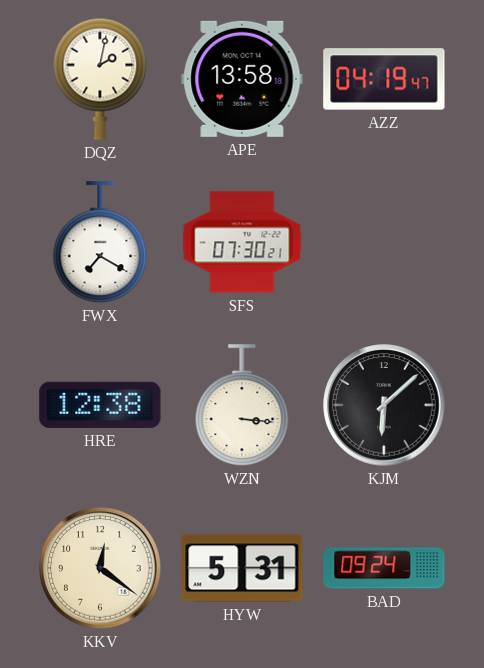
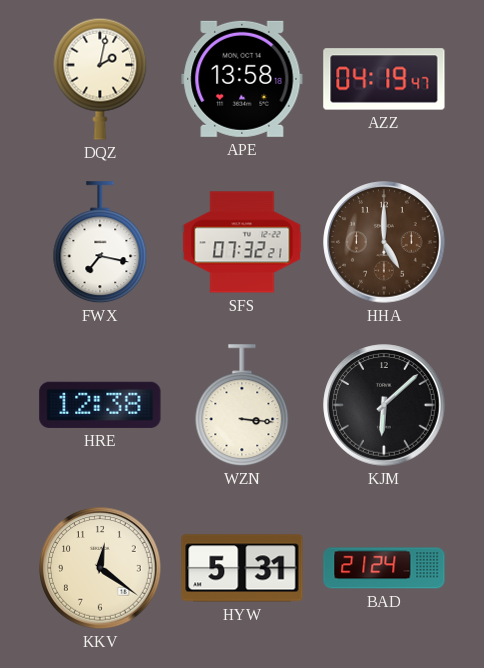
FWX: 7:20 -> 7:17
SFS: 07:30 -> 07:32
HHA: none -> 5:00
BAD: 09:24 -> 21:24
